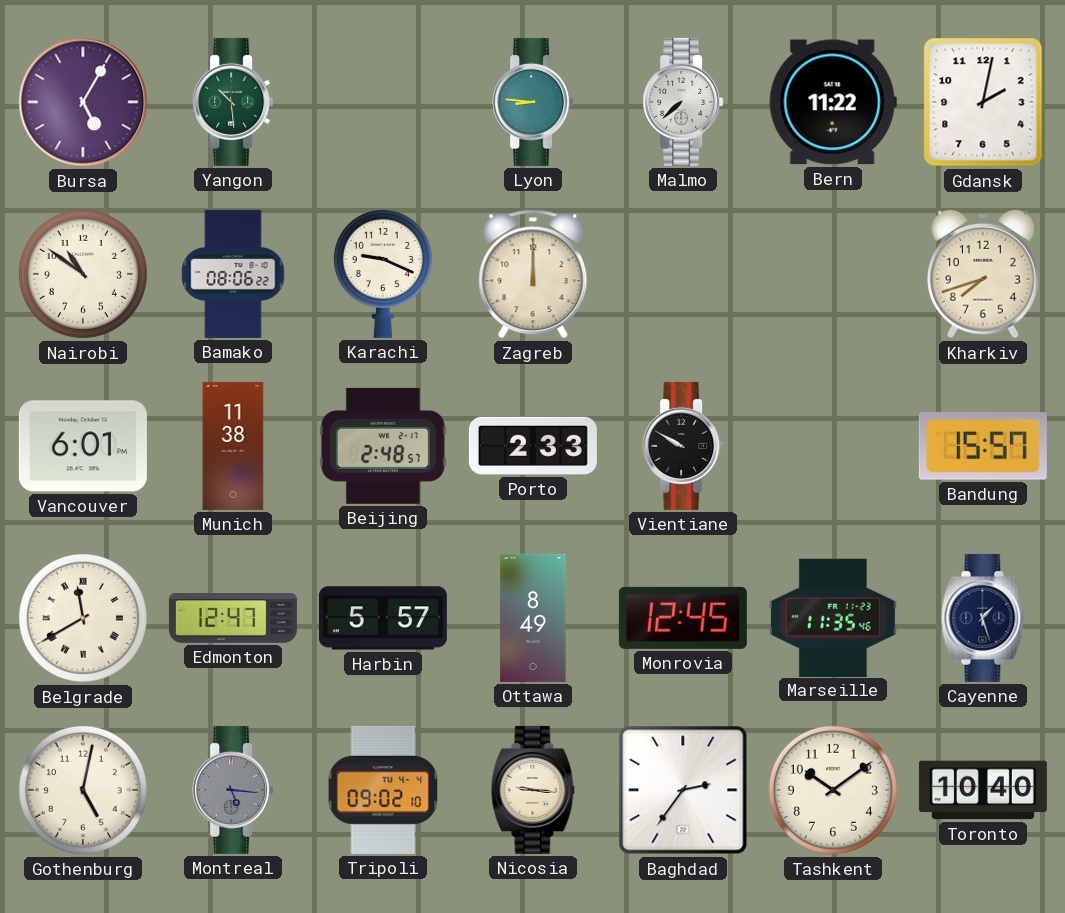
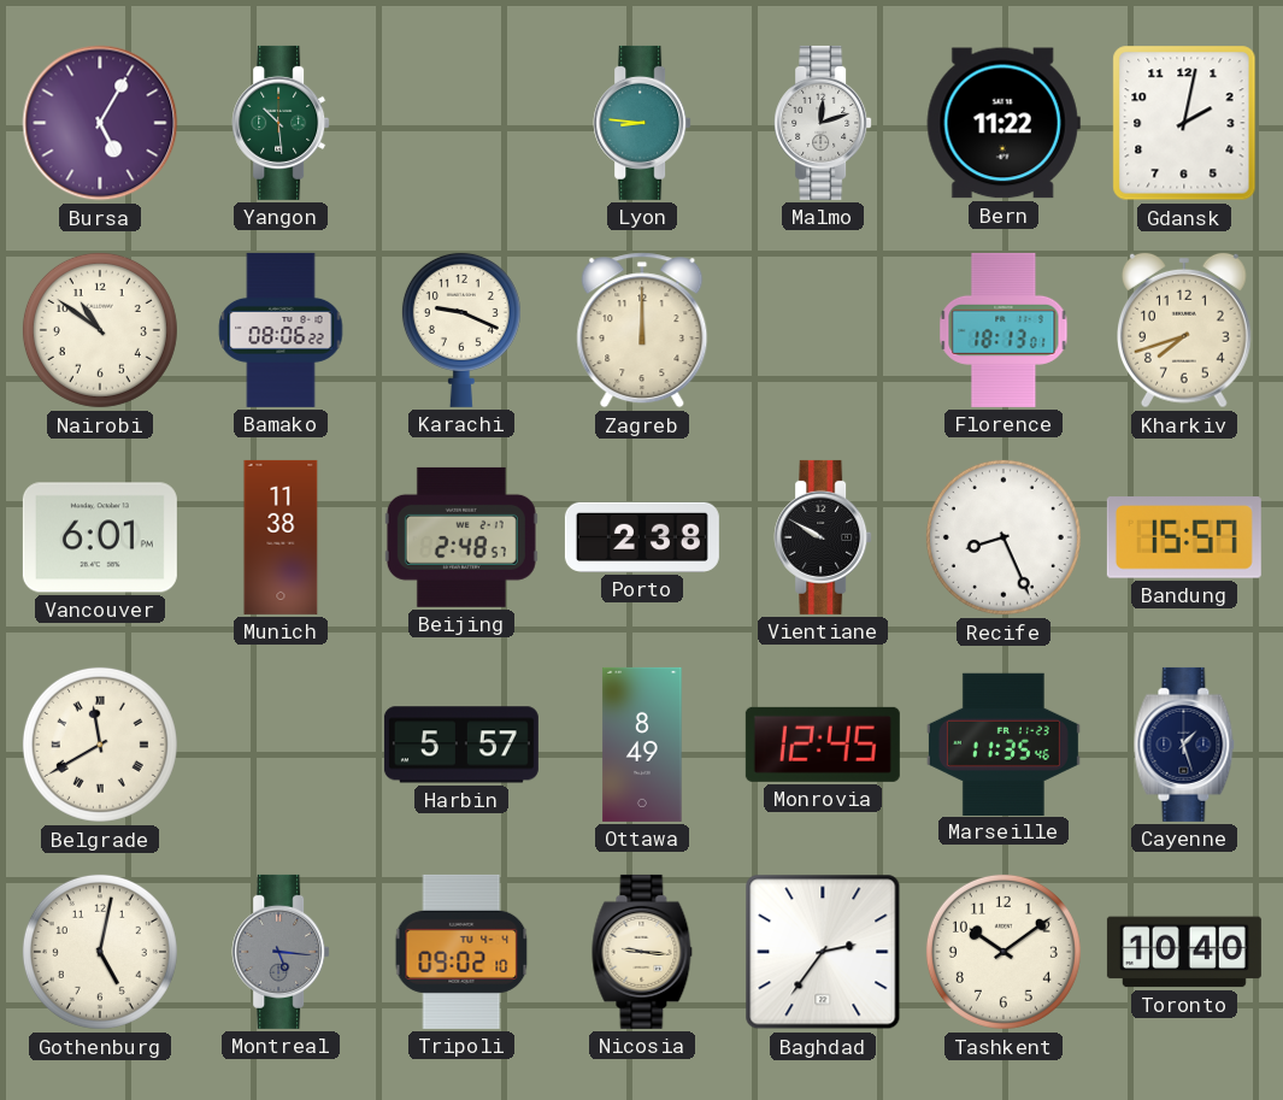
Malmo: 7:38 -> 12:12
Florence: none -> 18:13
Porto: 2:33 -> 2:38
Recife: none -> 8:26
Edmonton: 12:47 -> none
